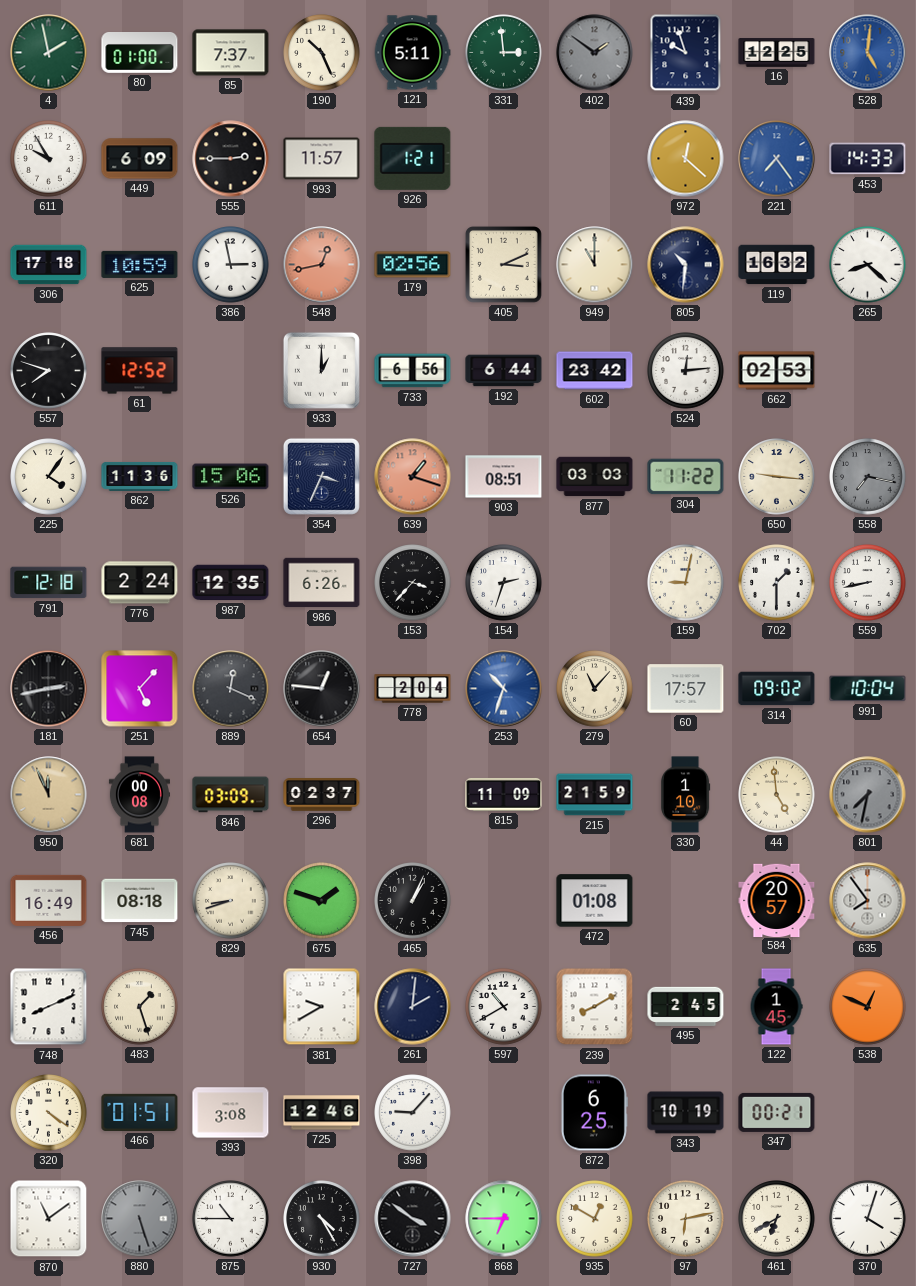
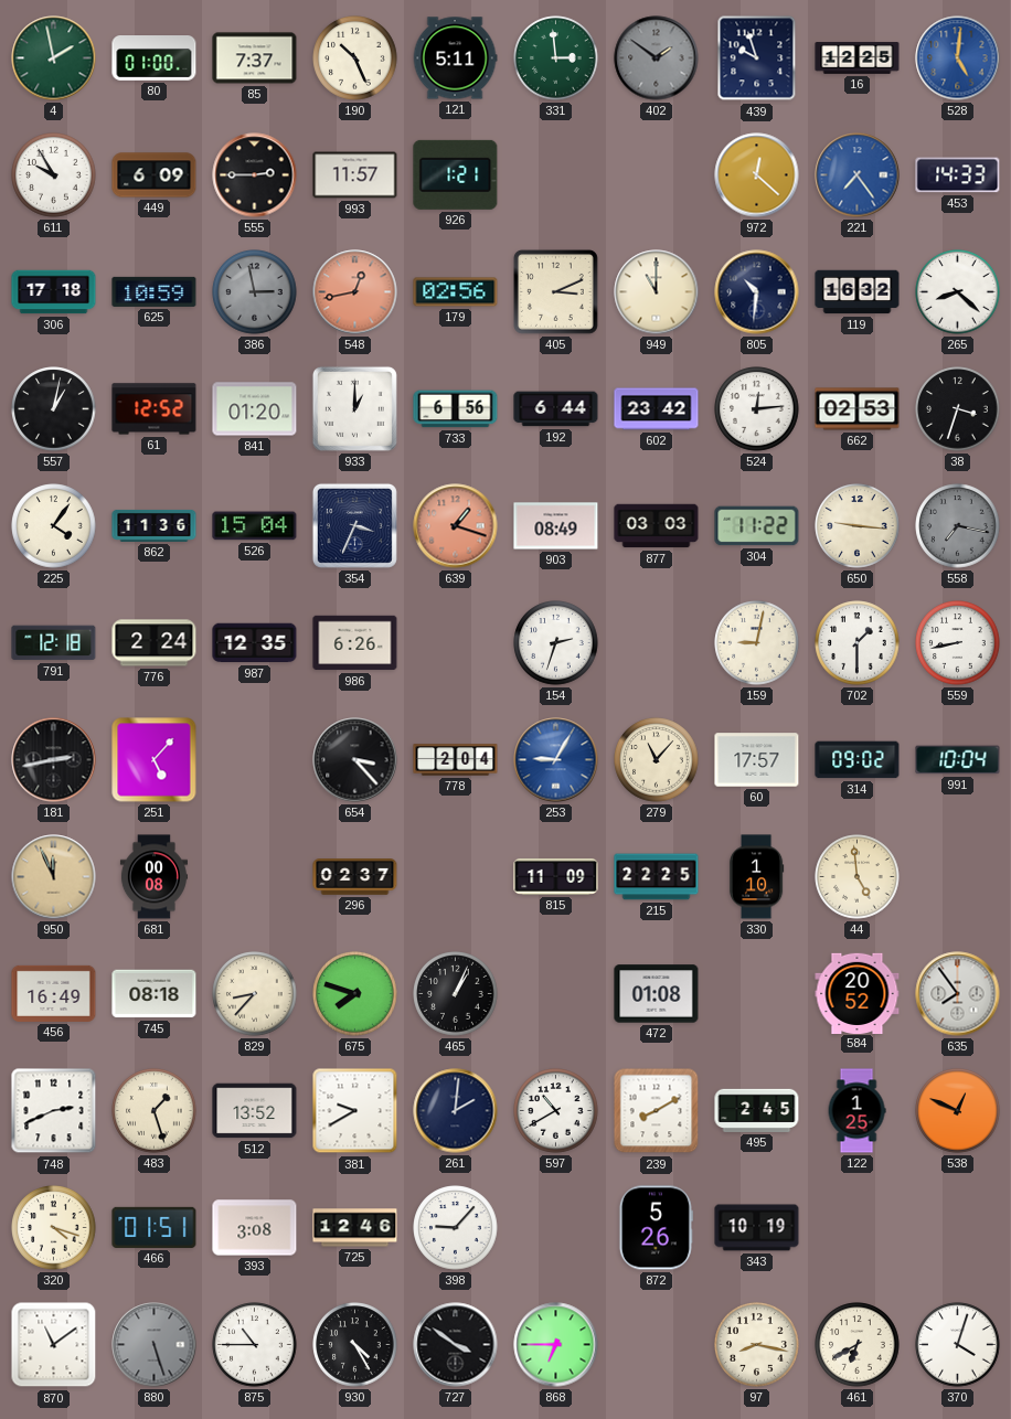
386 dial: white -> grey
557: 7:48 -> 1:02
841: none -> 01:20
38: none -> 3:33
526: 15:06 -> 15:04
903: 08:51 -> 08:49
153: 3:37 -> none
889: 12:19 -> none
654: 12:46 -> 3:23
253: 10:33 -> 9:05
846: 03:09 -> none
215: 21:59 -> 22:25
801: 7:32 -> none
829: 8:42 -> 8:37
675: 1:48 -> 7:48
584: 20:57 -> 20:52
748: 8:11 -> 2:41
512: none -> 13:52
122: 1:45 -> 1:25
320: 4:21 -> 4:18
872: 6:25 -> 5:26
347: 00:21 -> none
935: 12:50 -> none
97: 6:13 -> 8:17
